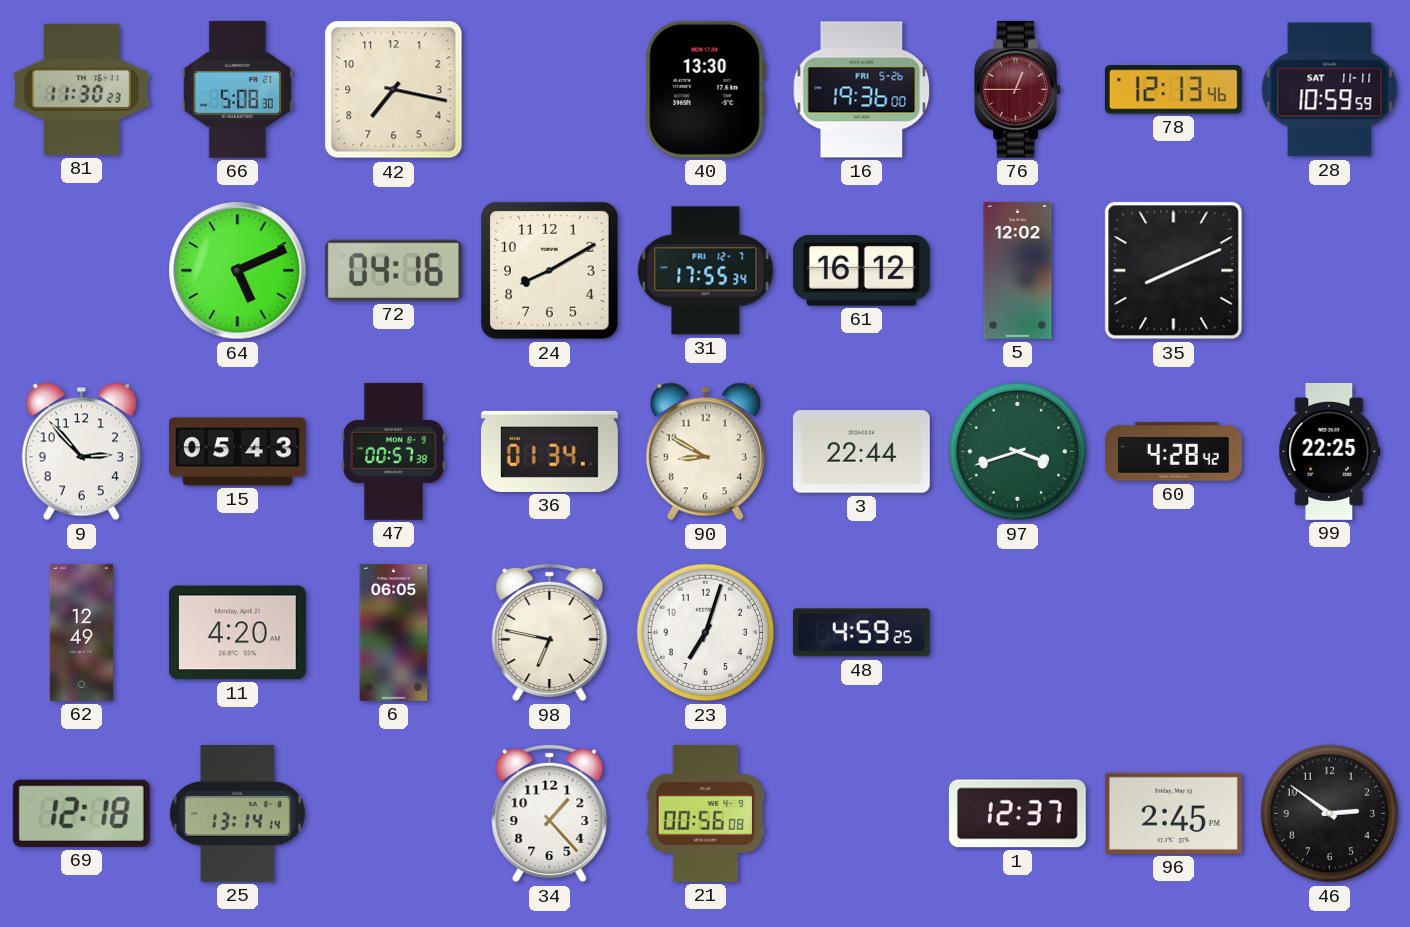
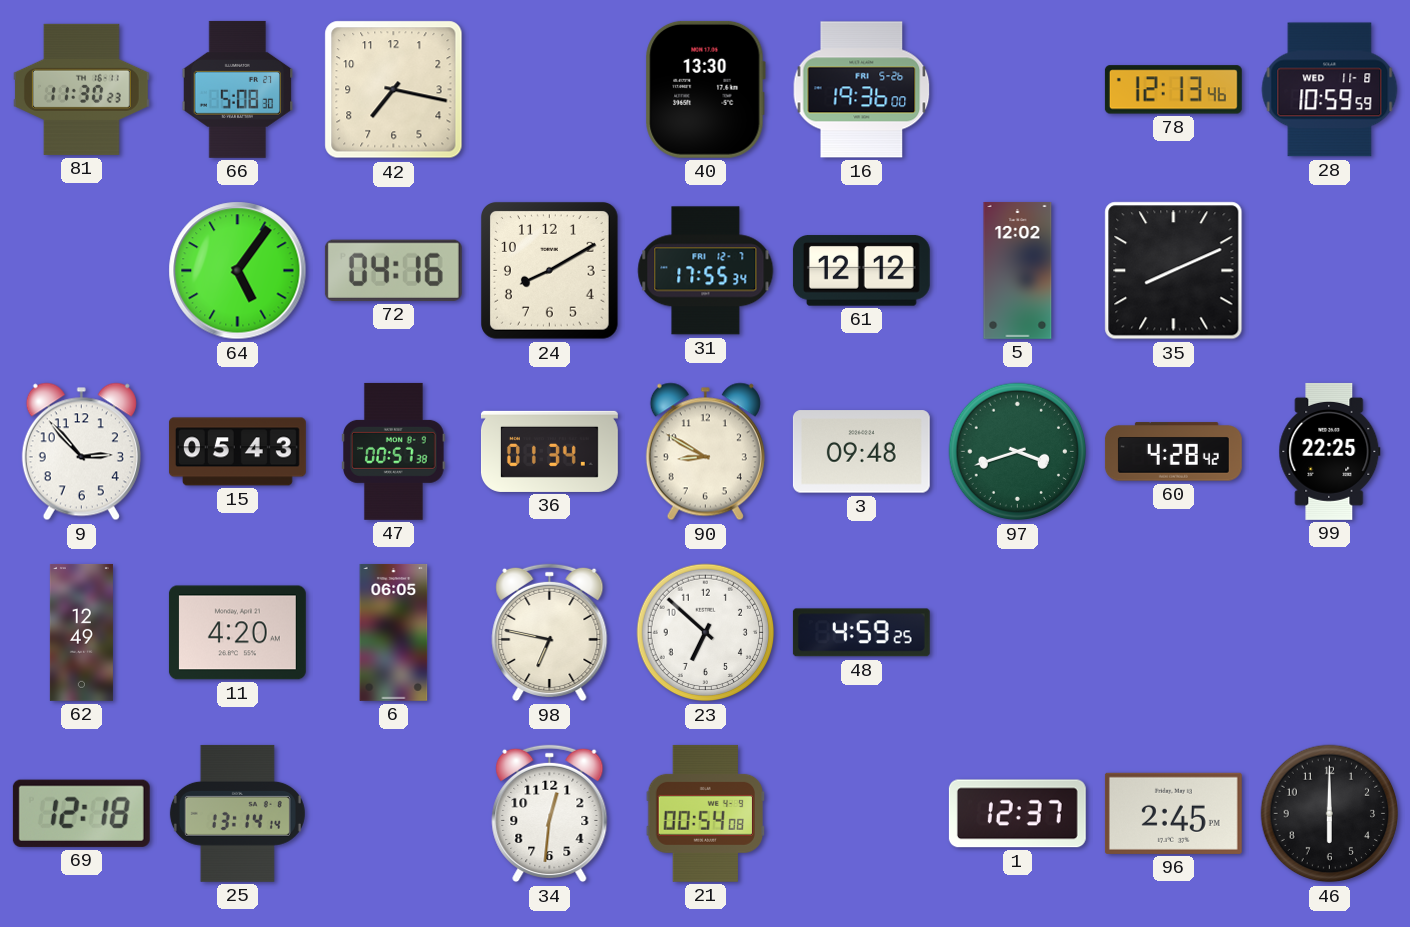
76: 12:45 -> none
28 date: SAT 11-11 -> WED 11-8
64: 5:11 -> 5:06
61: 16:12 -> 12:12
3: 22:44 -> 09:48
23: 7:03 -> 6:52
34: 1:23 -> 12:31
21: 00:56 -> 00:54
46: 2:51 -> 6:00
